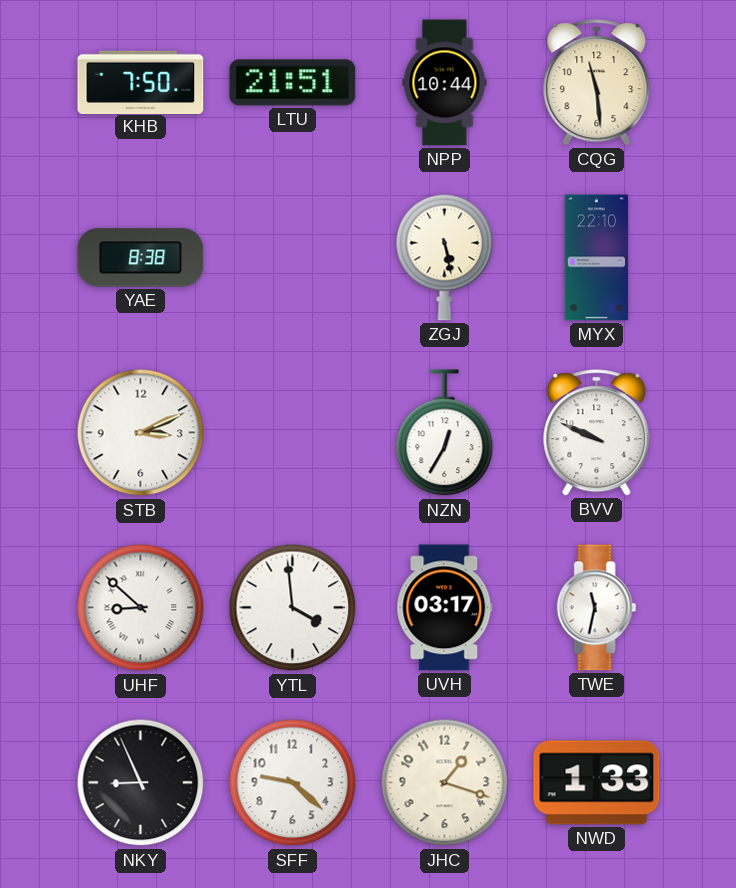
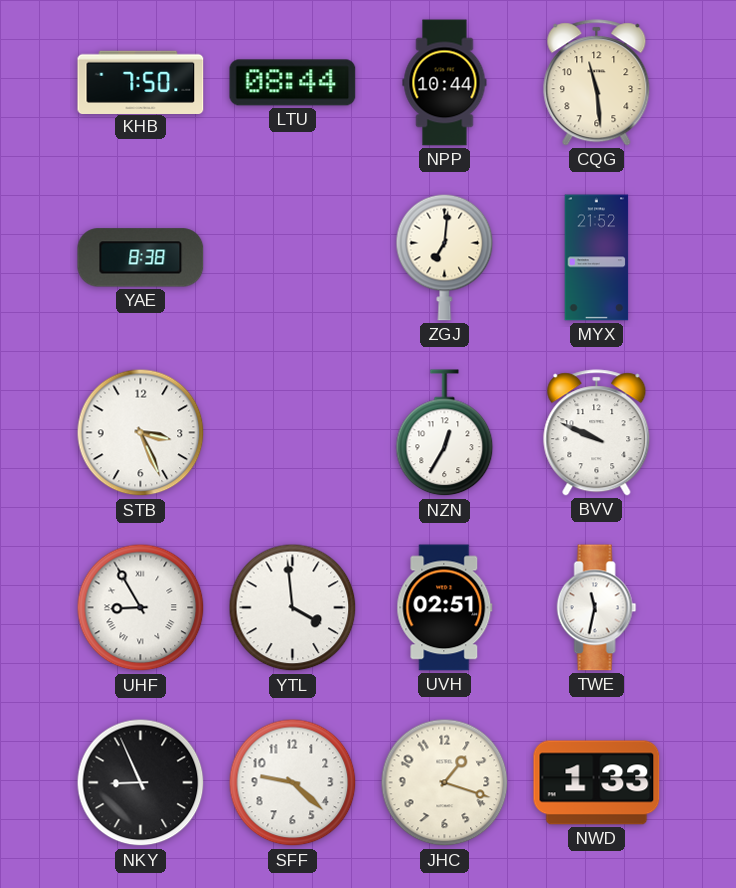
LTU: 21:51 -> 08:44
ZGJ: 5:28 -> 7:01
MYX: 22:10 -> 21:52
STB: 3:11 -> 3:26
UHF: 8:52 -> 8:55
UVH: 03:17 -> 02:51
